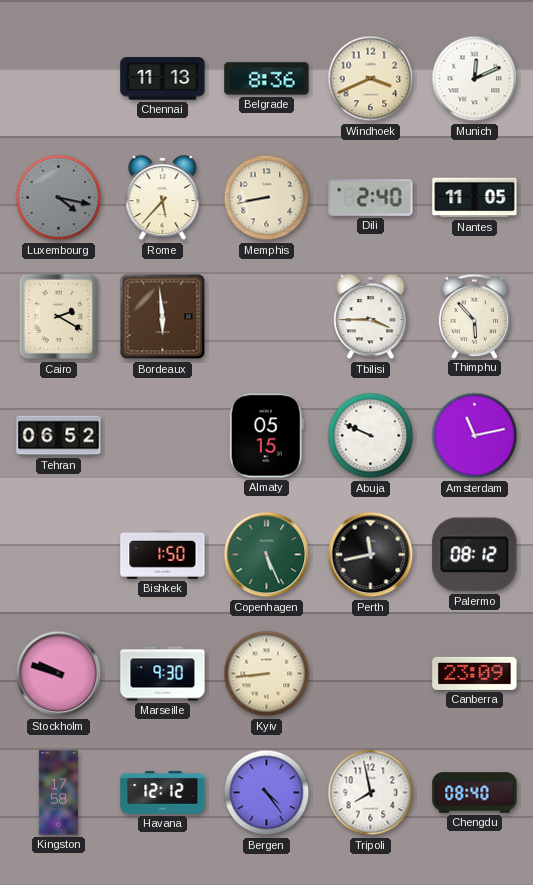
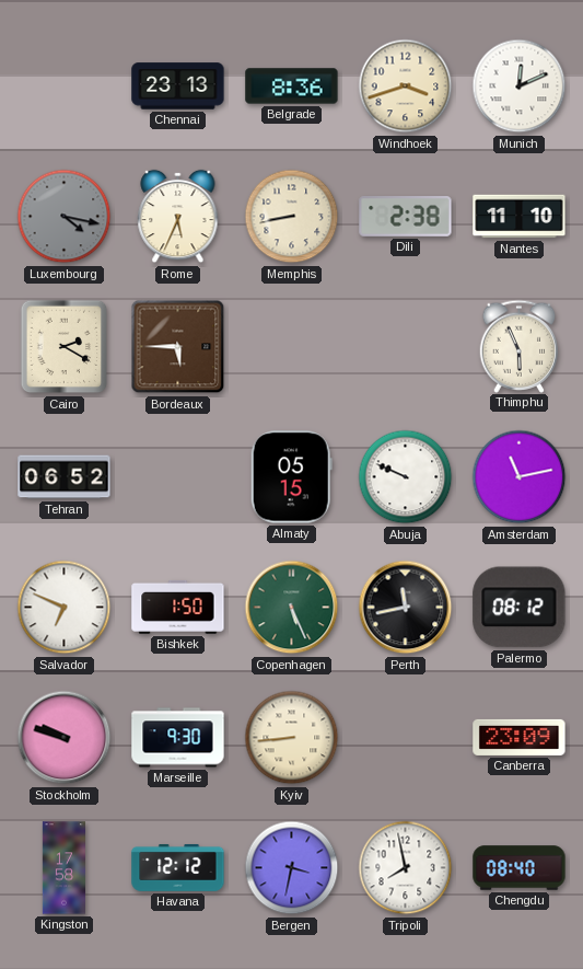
Chennai: 11:13 -> 23:13
Windhoek: 3:41 -> 3:42
Rome: 5:37 -> 5:34
Dili: 2:40 -> 2:38
Nantes: 11:05 -> 11:10
Bordeaux: 5:59 -> 5:45
Tbilisi: 3:45 -> none
Thimphu: 5:53 -> 5:56
Salvador: none -> 6:49
Bergen: 4:24 -> 3:32
